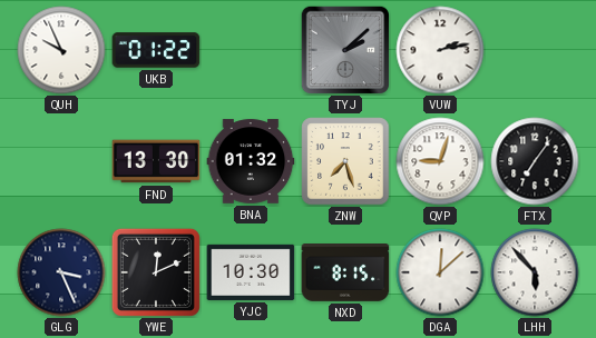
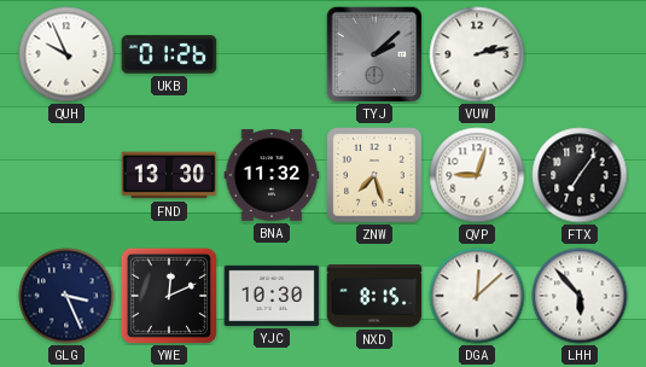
UKB: 01:22 -> 01:26
BNA: 01:32 -> 11:32
